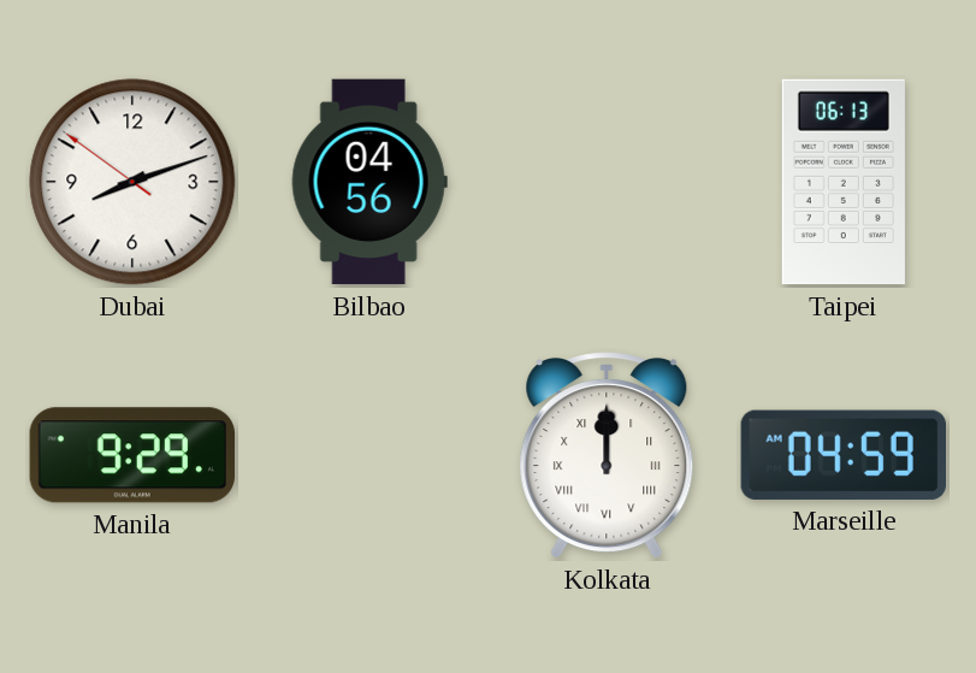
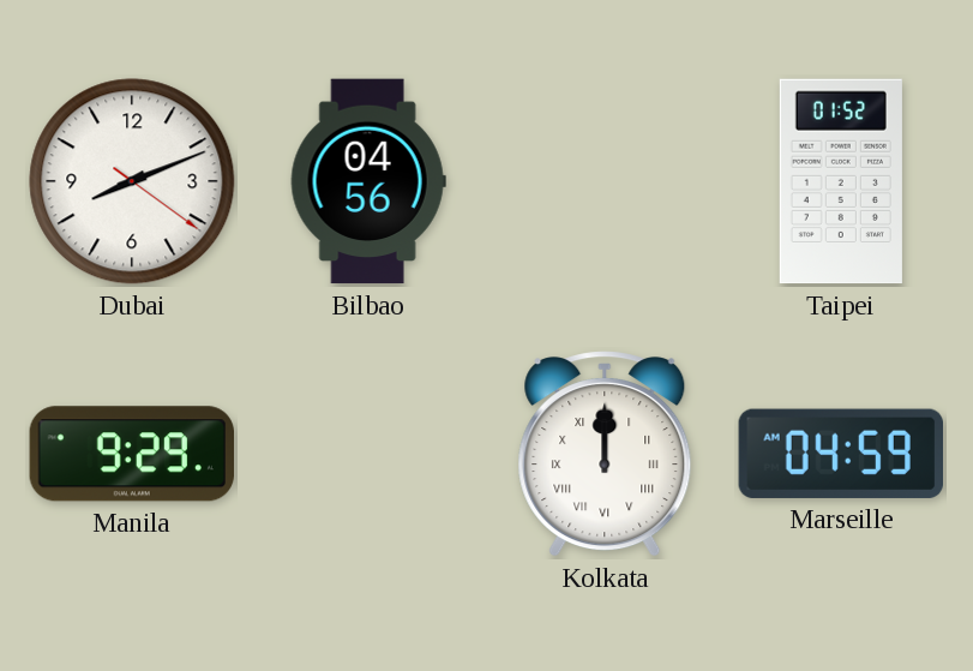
Dubai: 8:11:51 -> 8:11:21
Taipei: 06:13 -> 01:52
